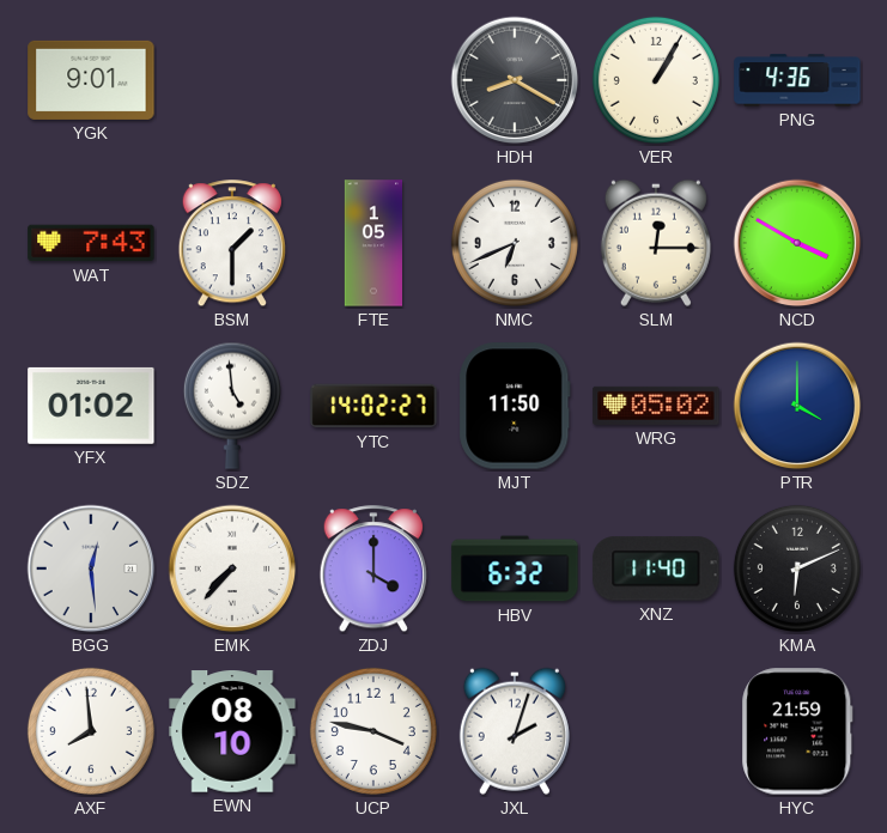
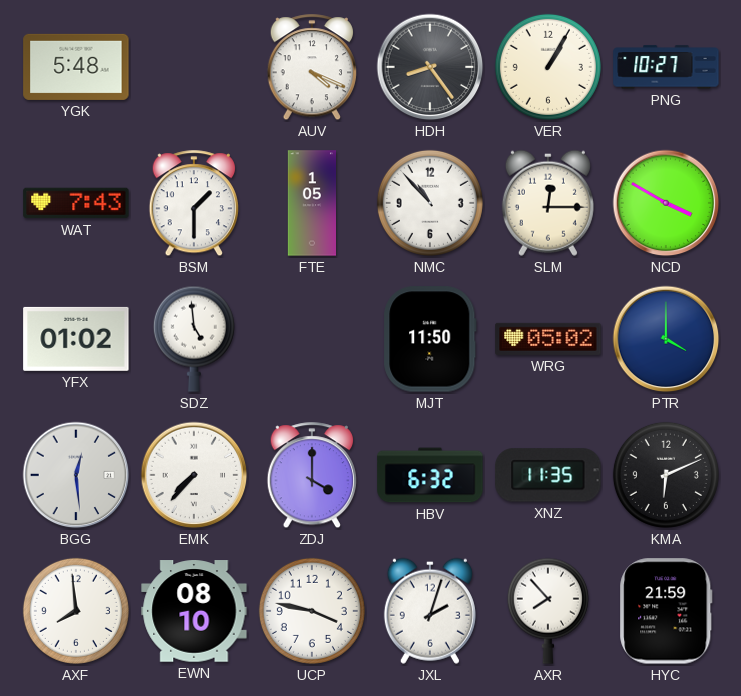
YGK: 9:01 -> 5:48
AUV: none -> 4:19
HDH: 8:20 -> 8:24
PNG: 4:36 -> 10:27
NMC: 6:41 -> 10:53
YTC: 14:02 -> none
XNZ: 11:40 -> 11:35
AXR: none -> 7:53
